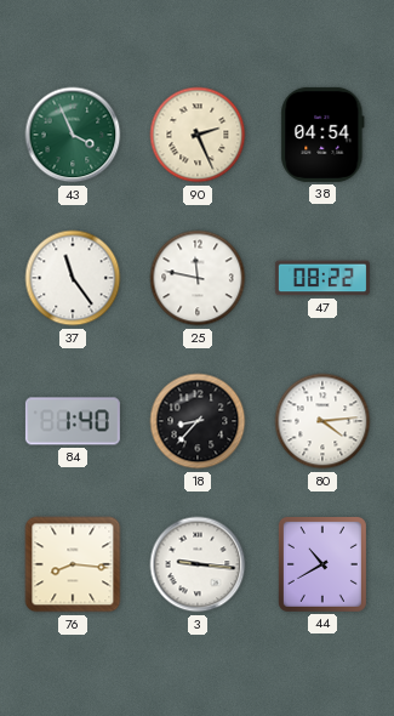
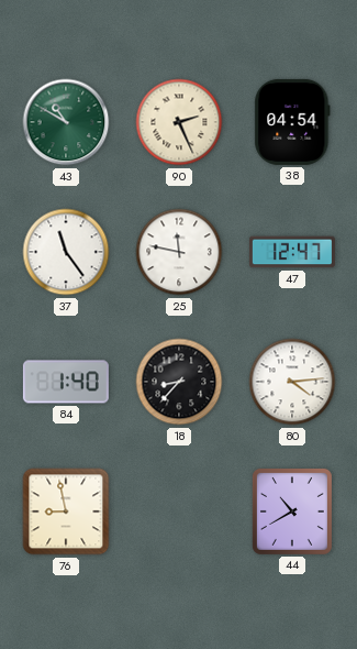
43: 3:56 -> 10:50
47: 08:22 -> 12:47
76: 8:16 -> 8:58
3: 9:16 -> none
